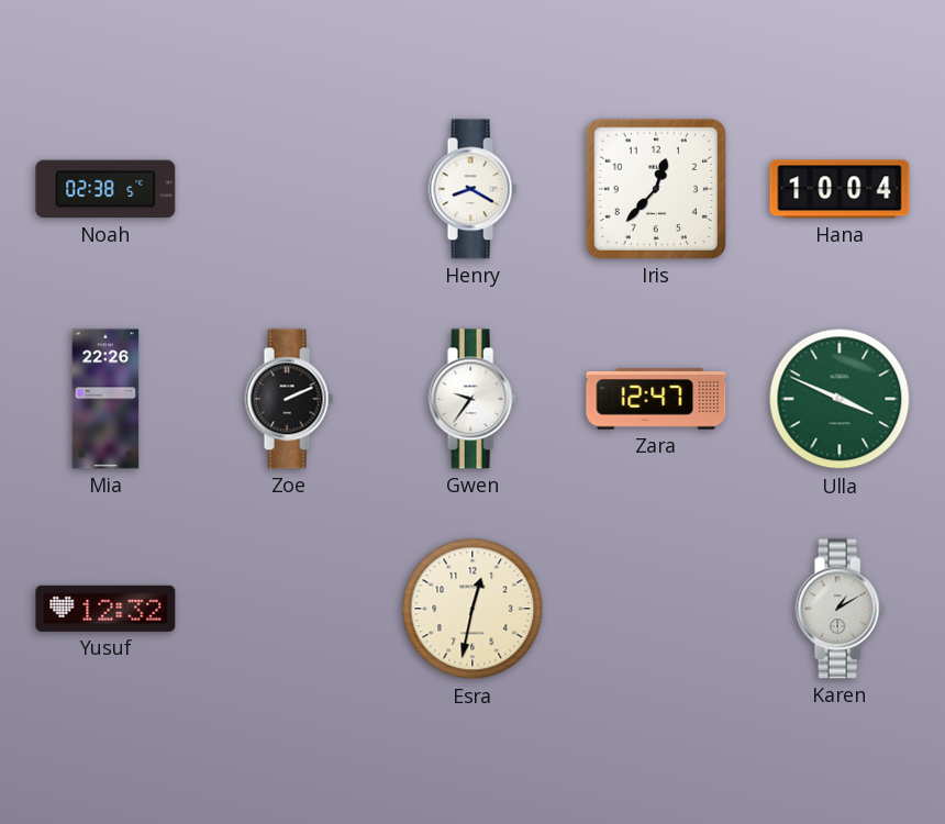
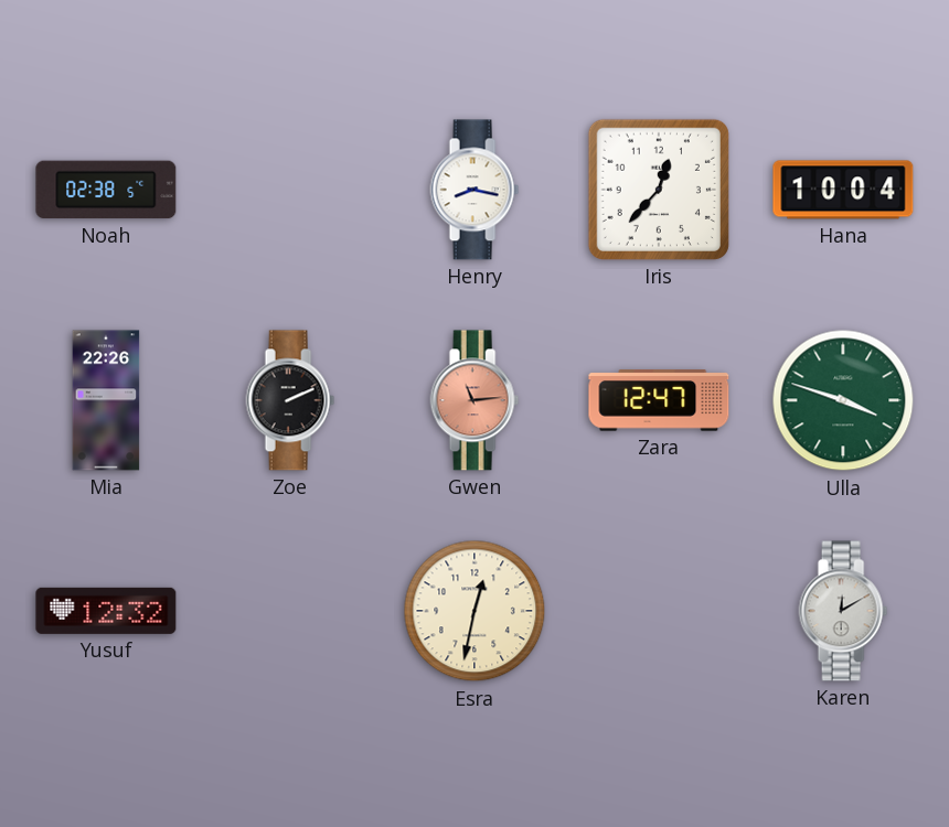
Henry: 8:20 -> 8:17
Gwen: 9:36 -> 11:14
Gwen dial: white -> salmon
Ulla: 3:49 -> 3:48
Karen: 1:10 -> 12:10
